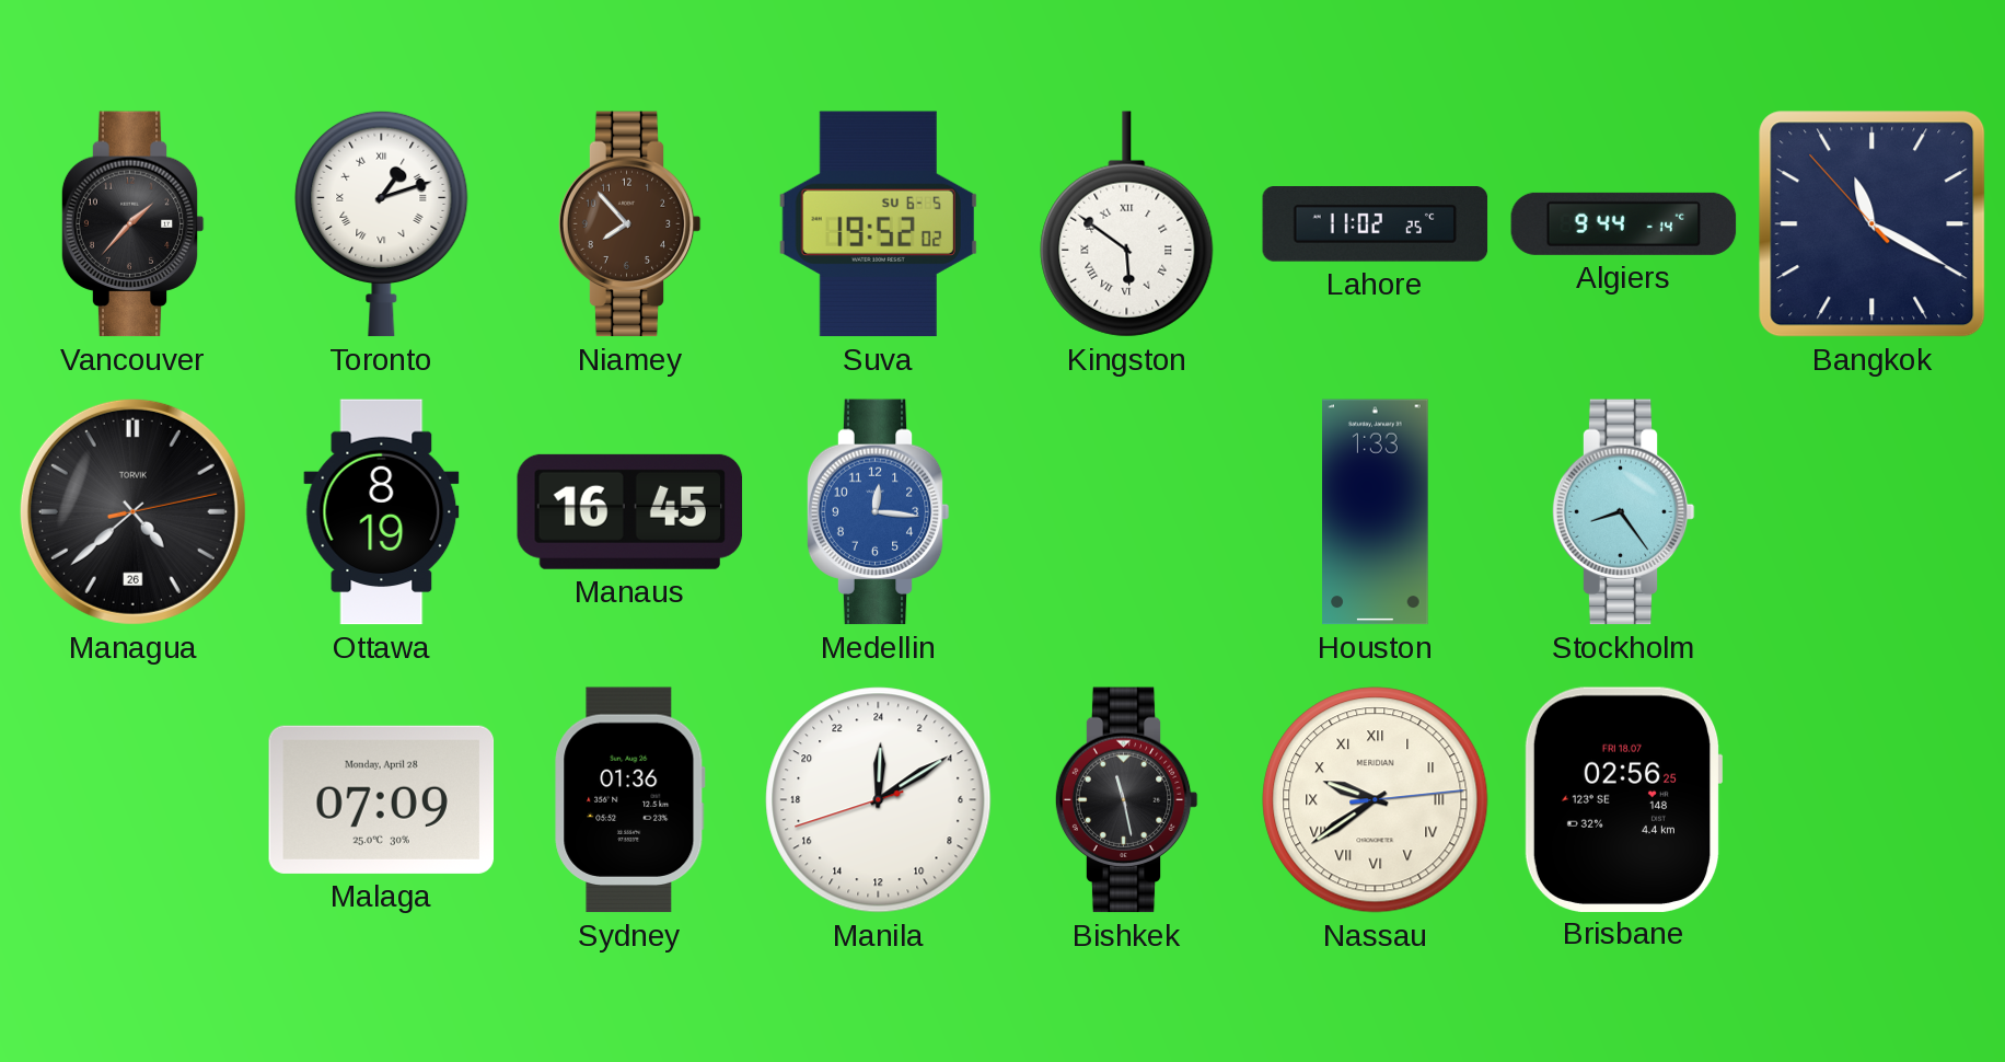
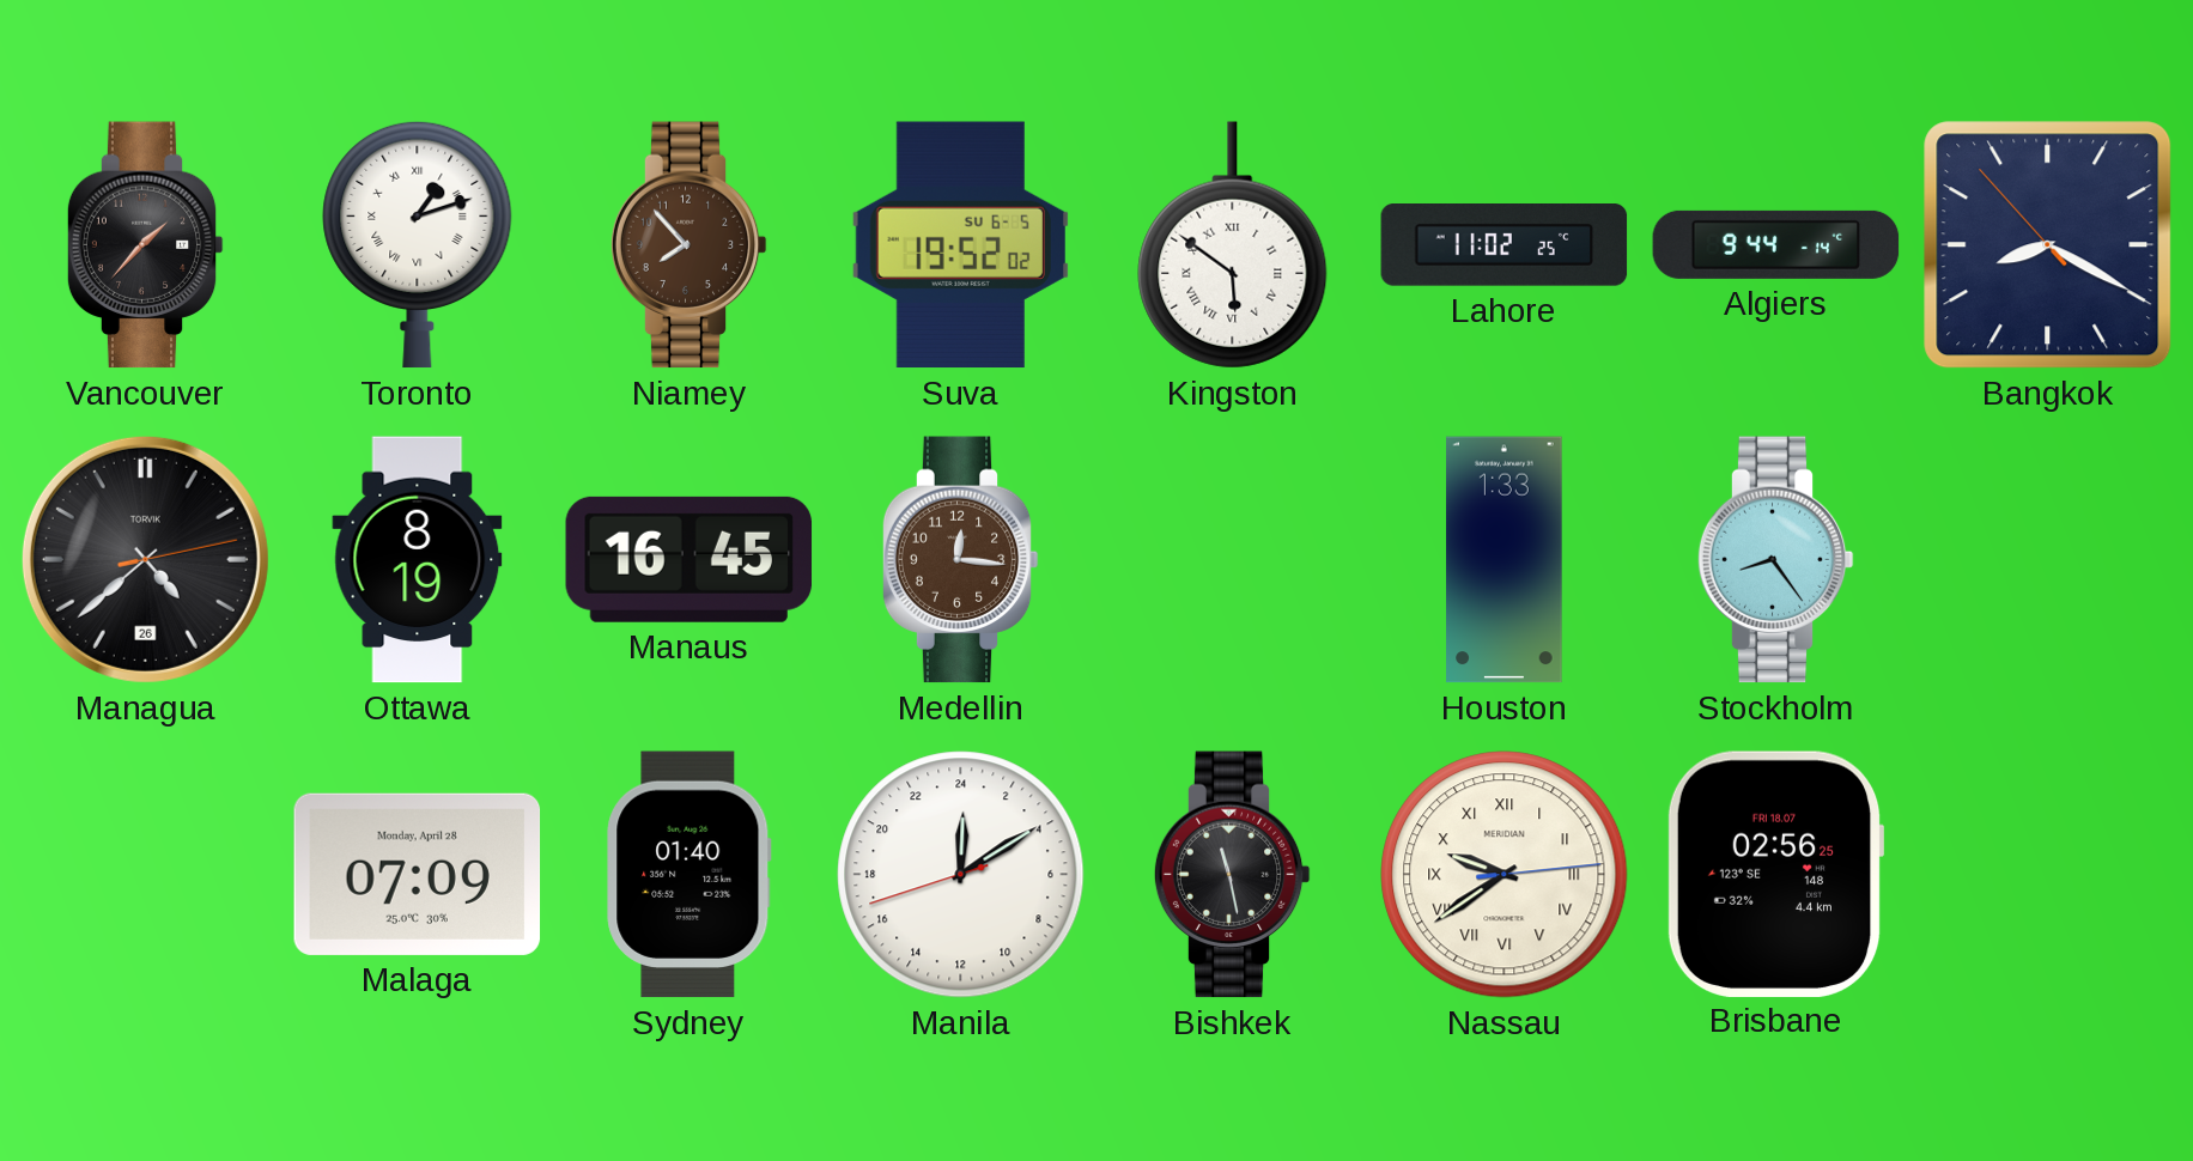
Bangkok: 11:19 -> 8:19
Medellin dial: blue -> brown
Sydney: 01:36 -> 01:40
